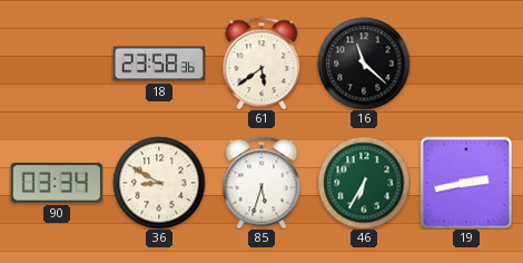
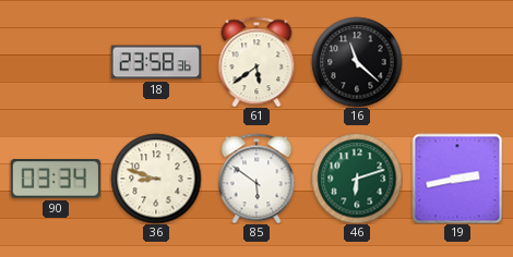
36: 8:50 -> 8:48
85: 5:33 -> 5:51
46: 6:35 -> 6:12
